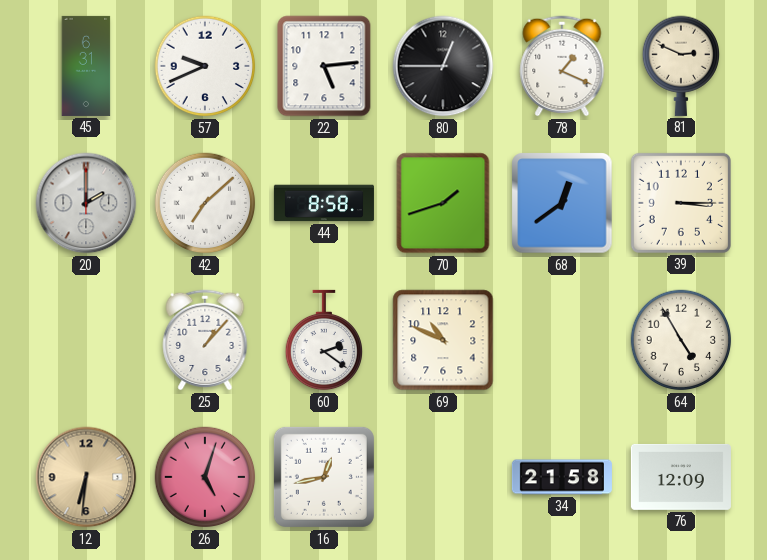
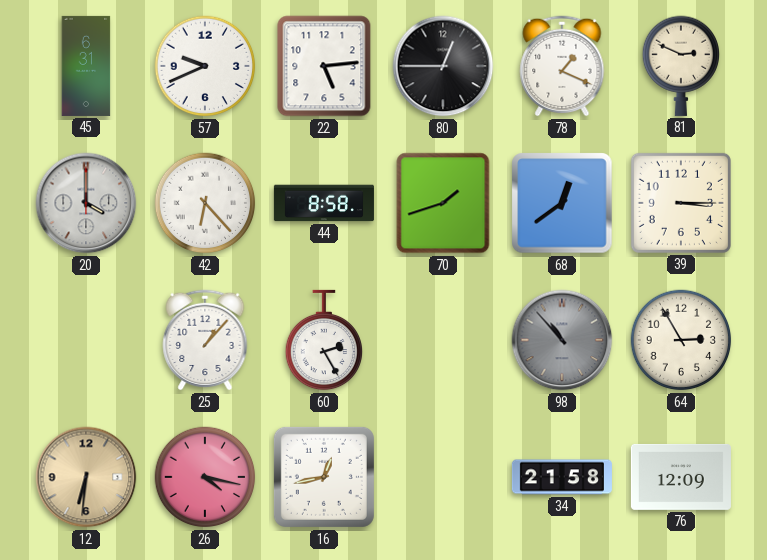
20: 2:00 -> 4:00
42: 7:08 -> 6:23
60: 2:21 -> 2:25
69: 10:49 -> none
98: none -> 10:53
64: 4:55 -> 2:55
26: 5:03 -> 4:17
